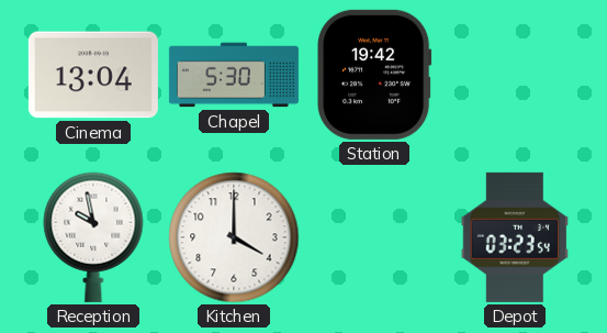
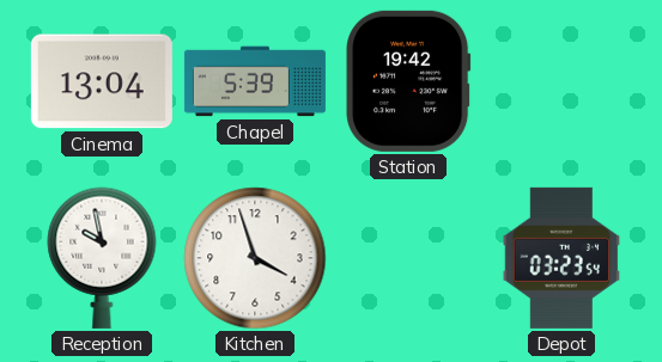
Chapel: 5:30 -> 5:39
Kitchen: 4:00 -> 3:57
